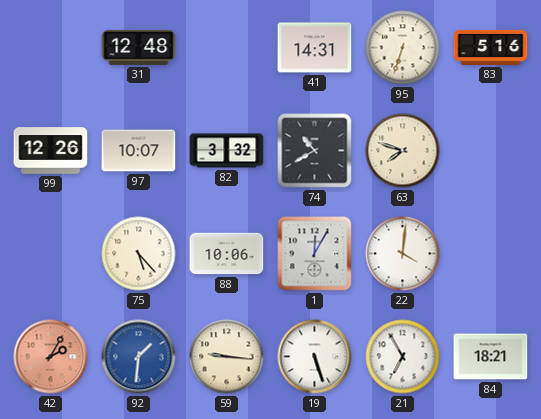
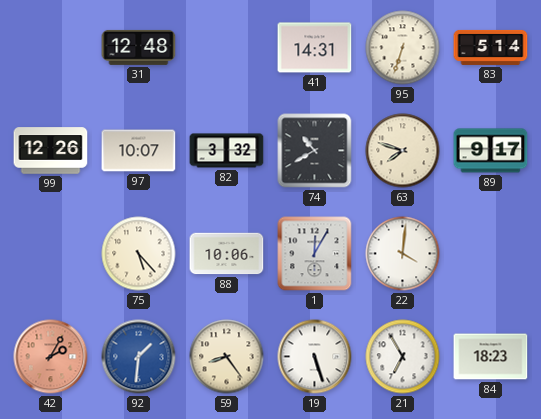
83: 5:16 -> 5:14
89: none -> 9:17
59: 9:16 -> 8:24
84: 18:21 -> 18:23
